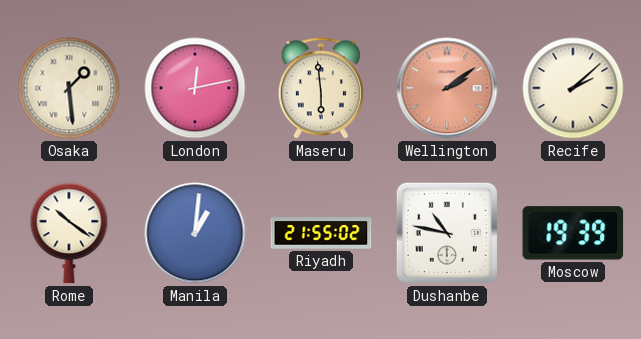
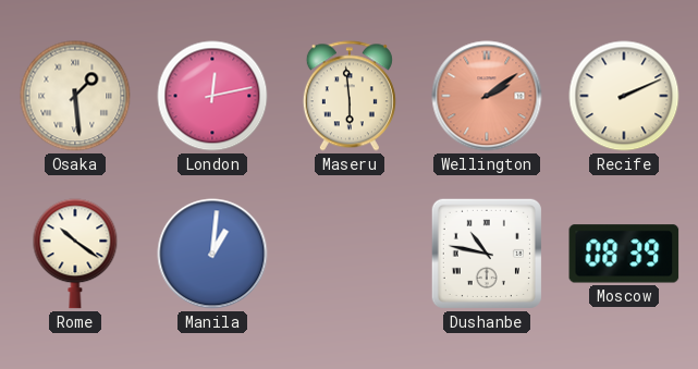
Recife: 2:08 -> 2:11
Riyadh: 21:55 -> none
Moscow: 19:39 -> 08:39
